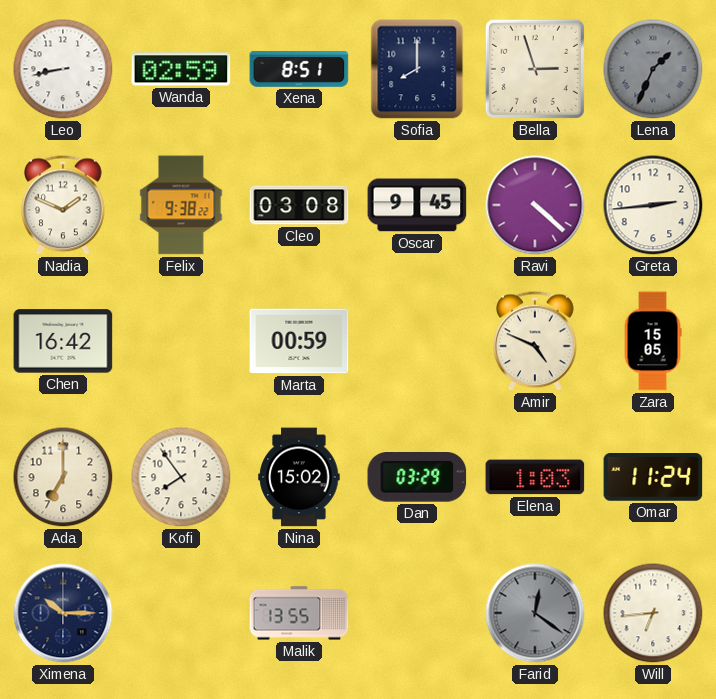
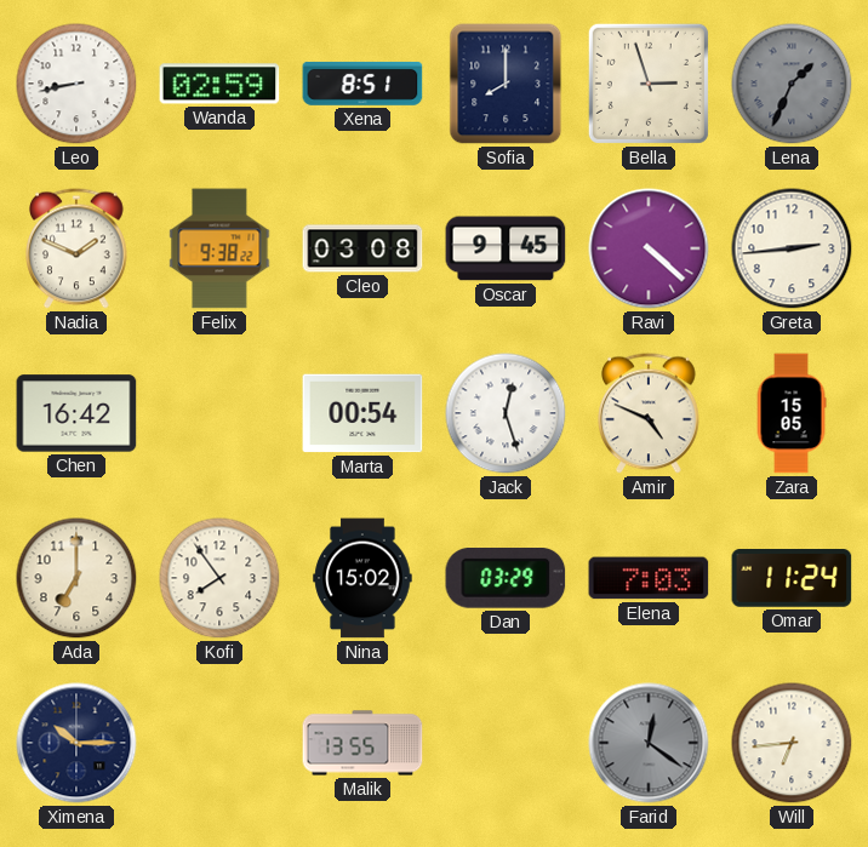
Marta: 00:59 -> 00:54
Jack: none -> 12:27
Elena: 1:03 -> 7:03
